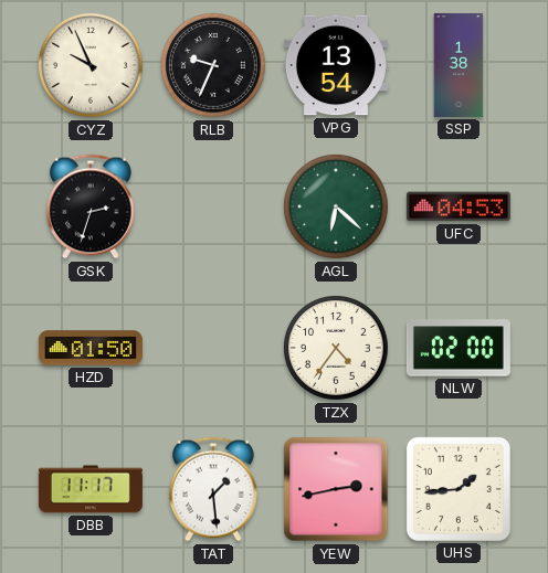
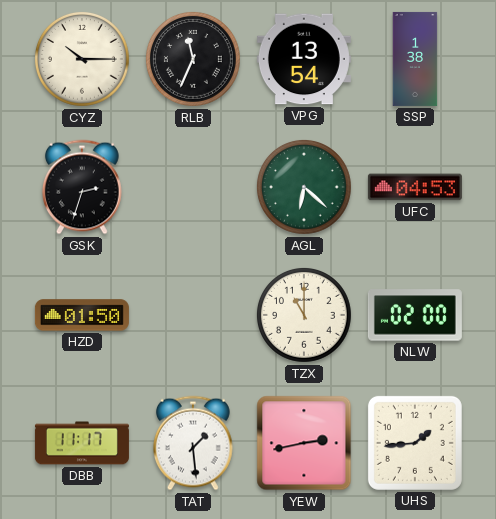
CYZ: 9:56 -> 10:15
RLB: 9:34 -> 11:34
TZX: 4:36 -> 11:00
